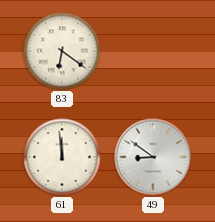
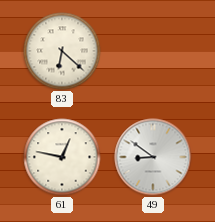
83: 6:21 -> 6:22
61: 11:59 -> 12:47
